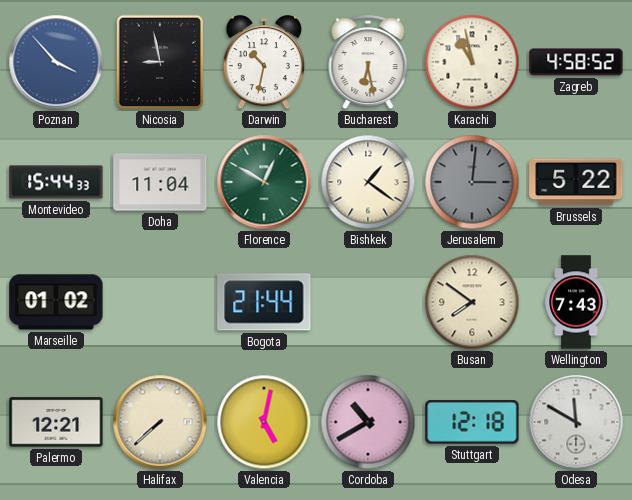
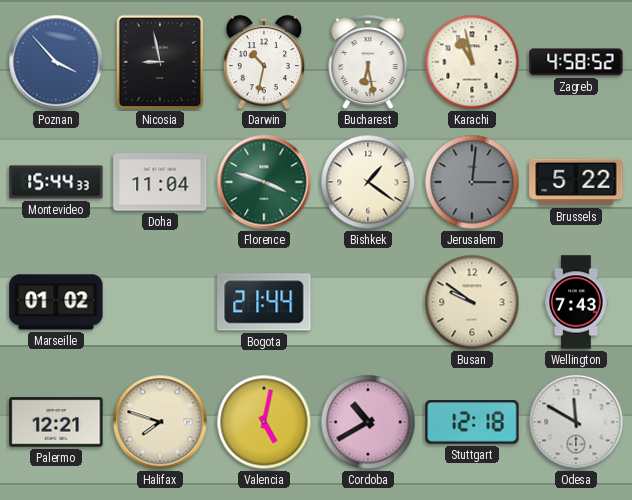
Florence: 12:50 -> 3:48
Busan: 7:51 -> 9:51
Halifax: 7:38 -> 7:48
